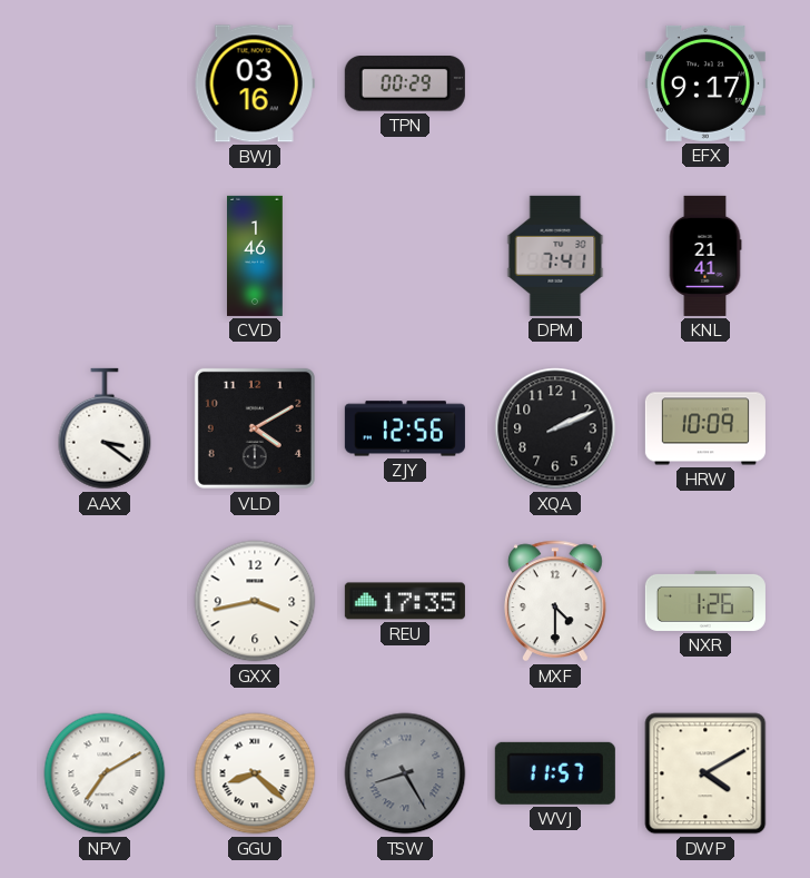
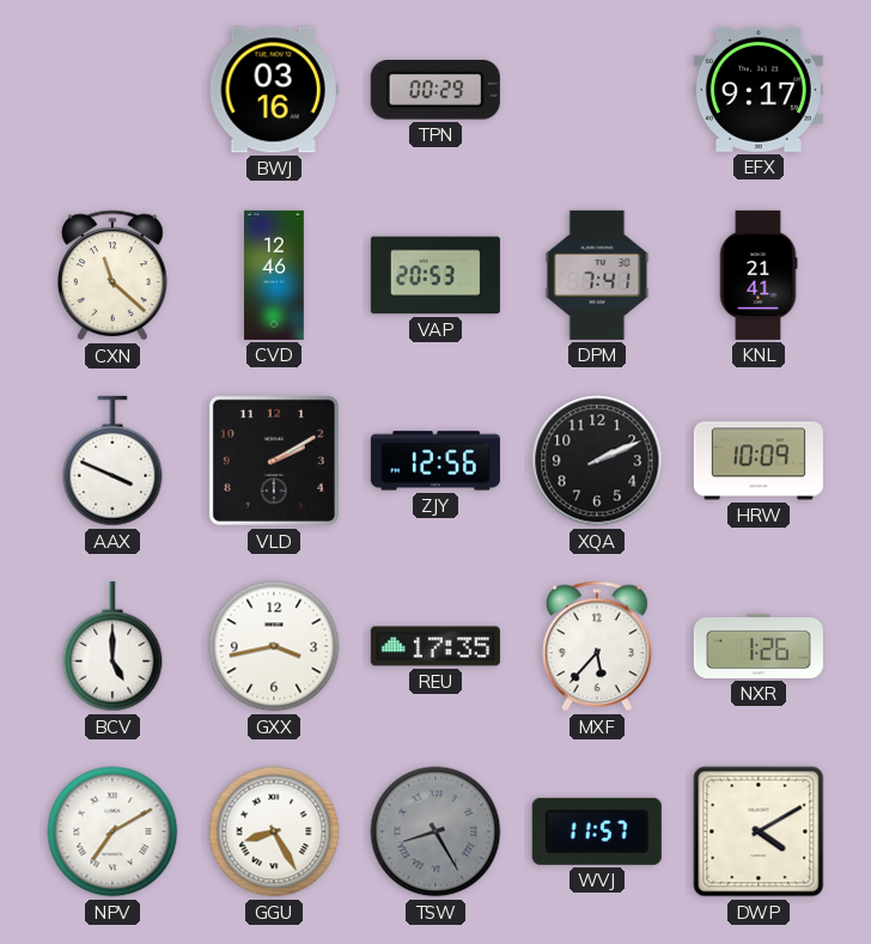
CXN: none -> 11:22
CVD: 1:46 -> 12:46
VAP: none -> 20:53
AAX: 3:21 -> 3:49
VLD: 4:10 -> 2:10
BCV: none -> 5:00
MXF: 4:30 -> 5:37
GGU: 8:22 -> 8:25
